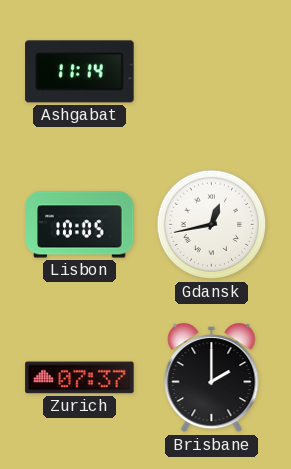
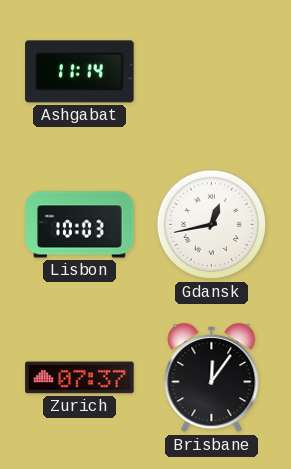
Lisbon: 10:05 -> 10:03
Brisbane: 2:00 -> 12:06
